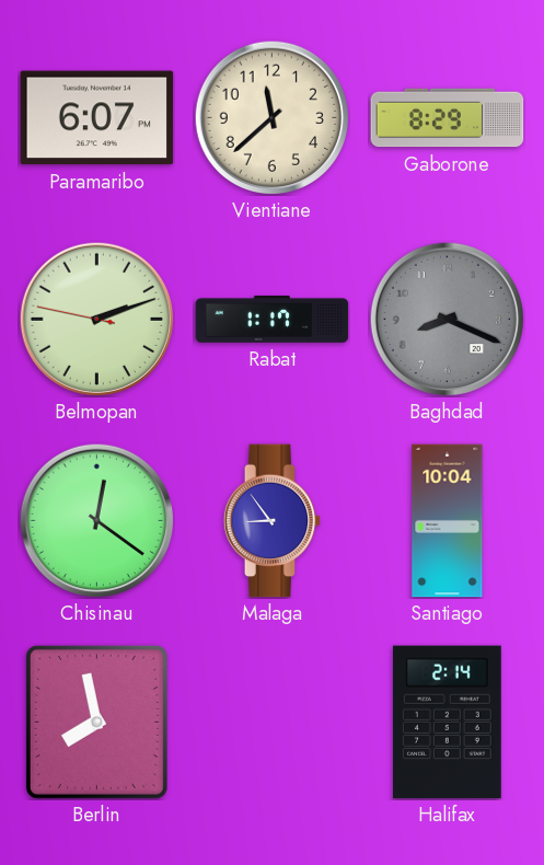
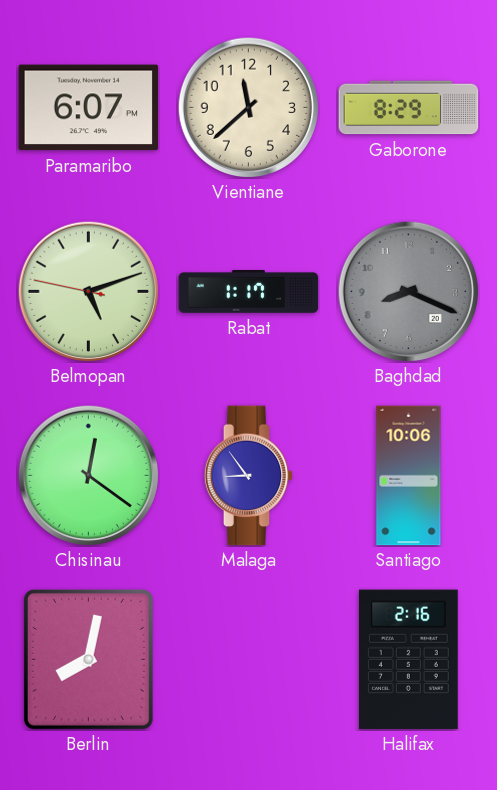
Belmopan: 2:11 -> 5:11
Santiago: 10:04 -> 10:06
Berlin: 7:58 -> 8:02
Halifax: 2:14 -> 2:16
